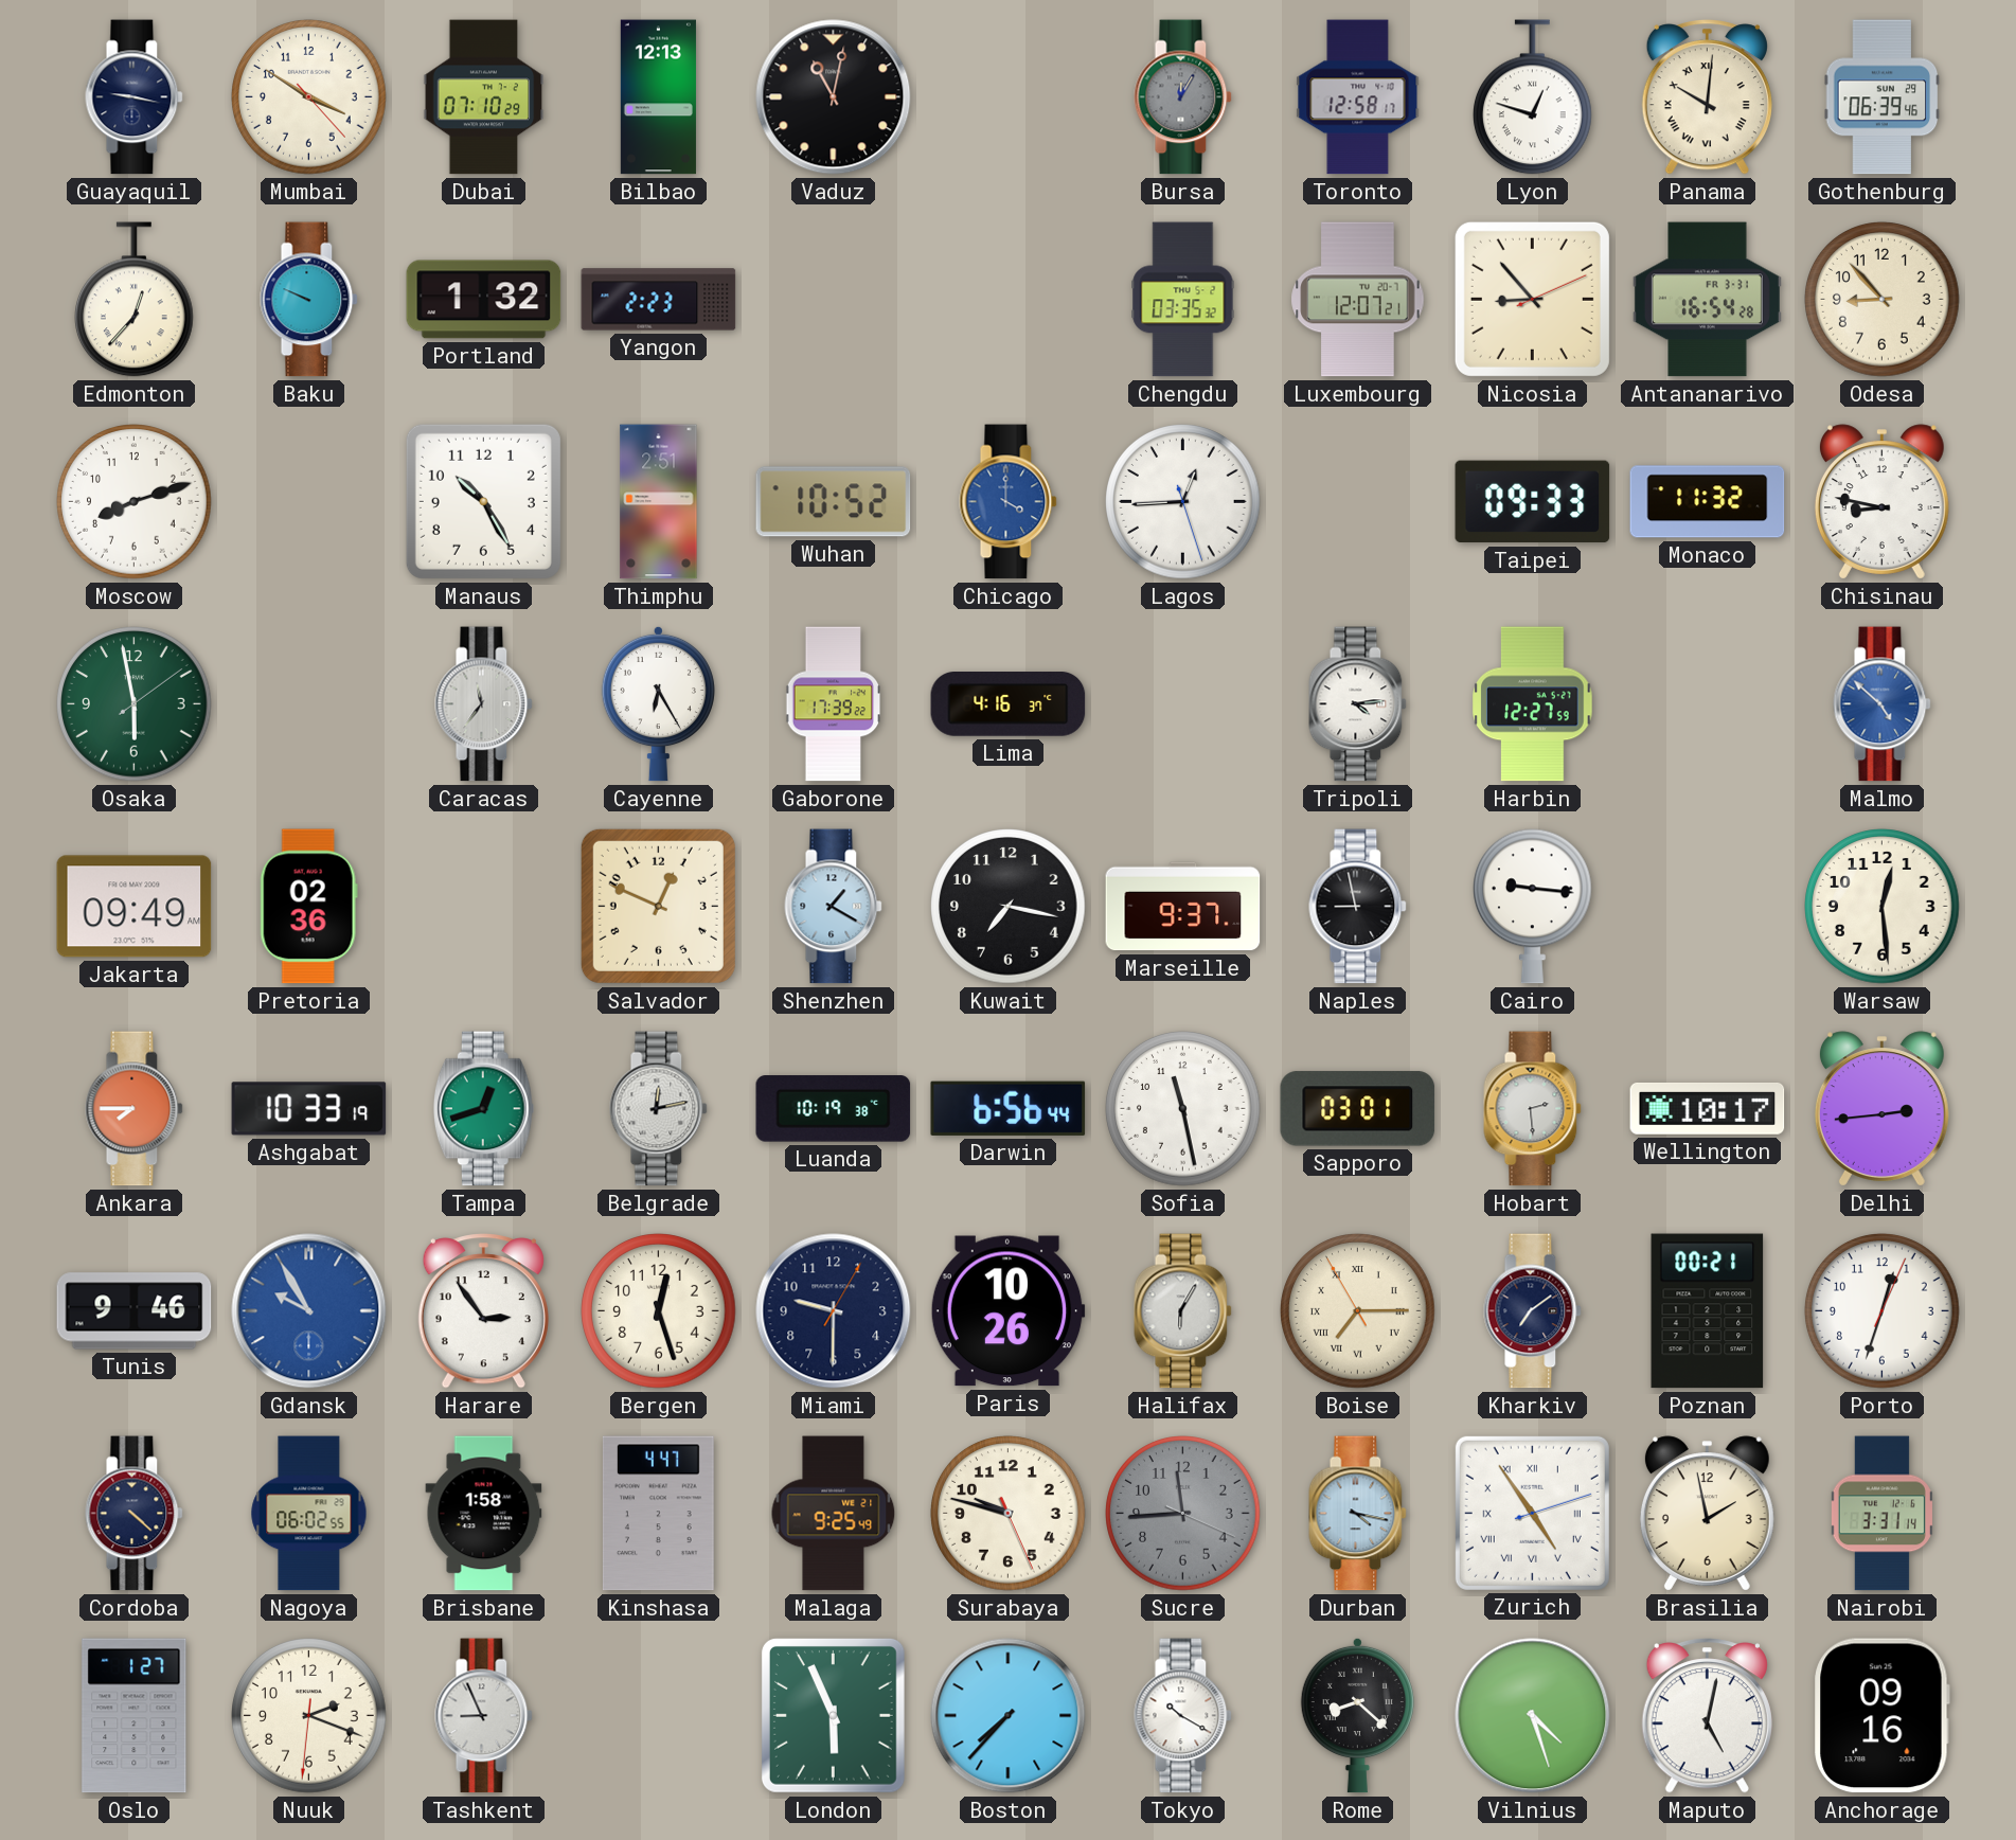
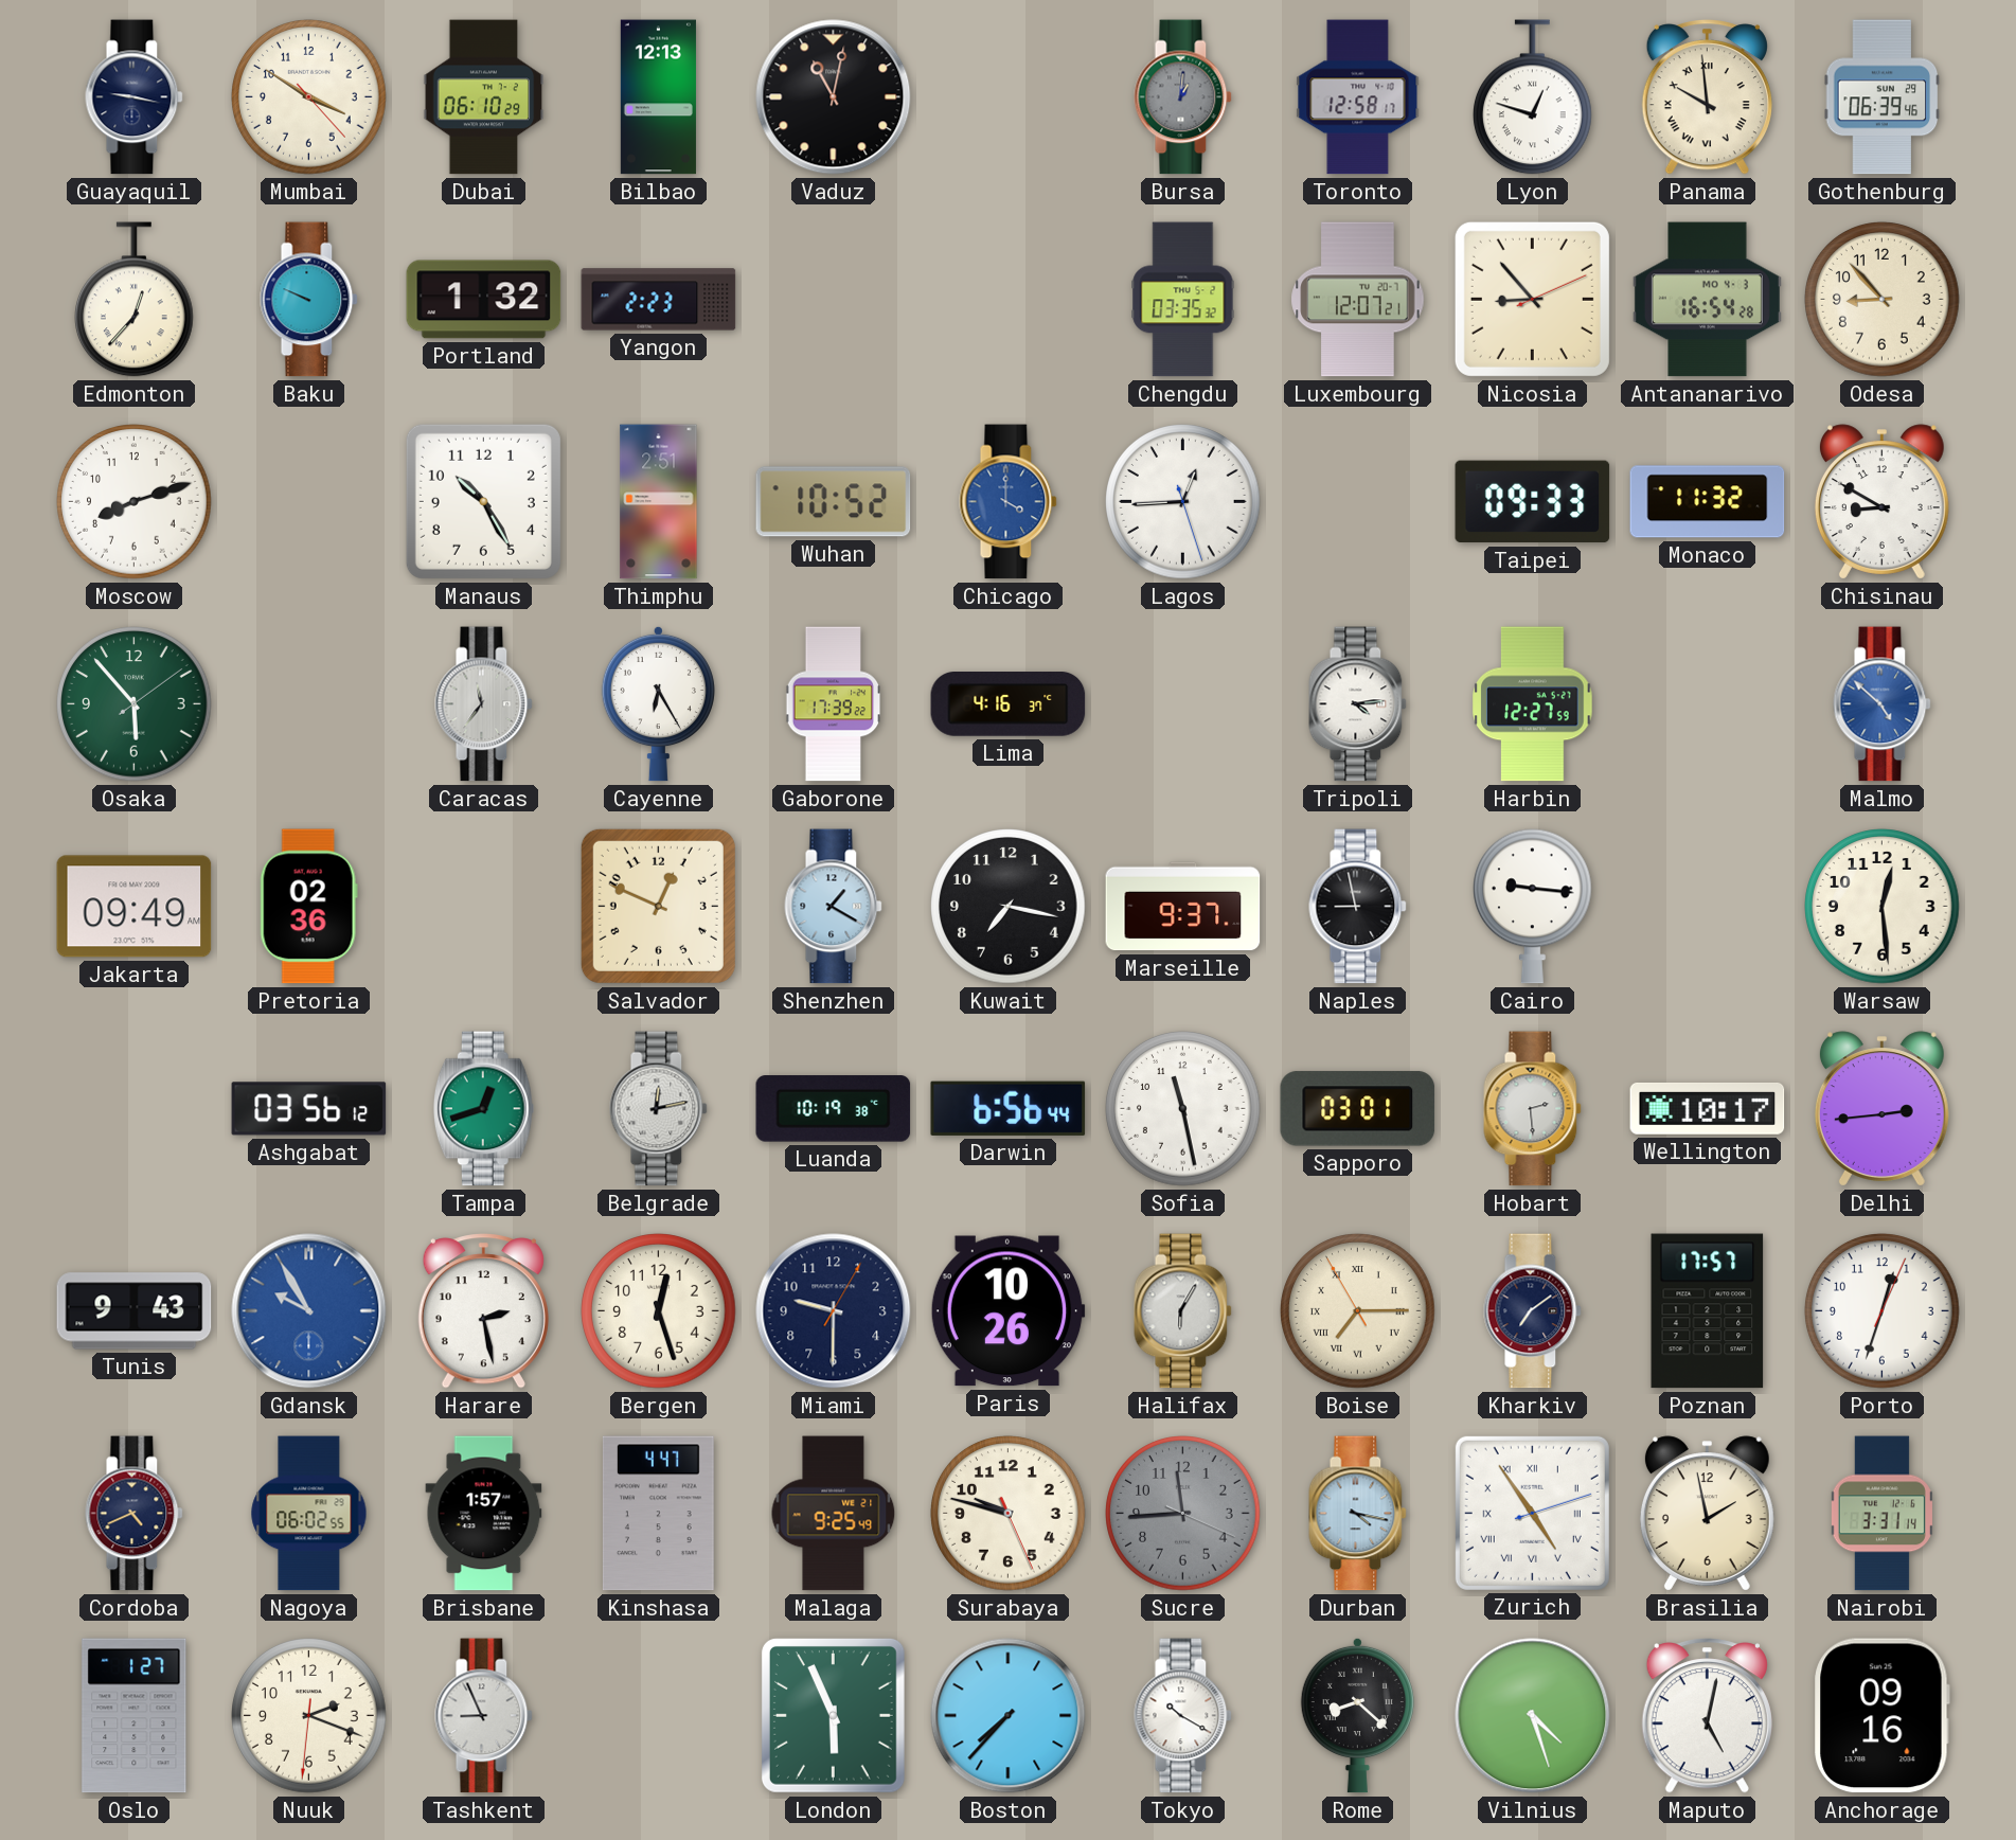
Dubai: 07:10 -> 06:10
Bursa: 12:05 -> 1:01
Panama: 10:01 -> 9:59
Antananarivo date: FR 3-31 -> MO 4-3
Chisinau: 8:47 -> 8:50
Osaka: 5:58 -> 5:53
Ankara: 7:45 -> none
Ashgabat: 10:33 -> 03:56
Tunis: 9:46 -> 9:43
Harare: 2:54 -> 2:28
Poznan: 00:21 -> 17:57
Cordoba: 4:22 -> 4:41
Brisbane: 1:58 -> 1:57
